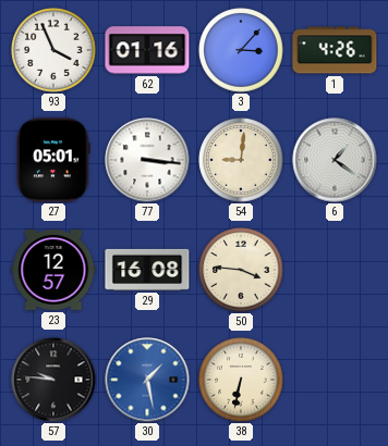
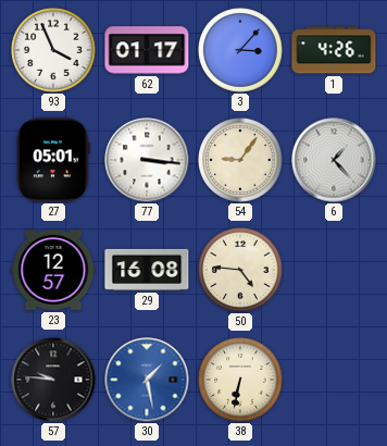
62: 01:16 -> 01:17
54: 9:01 -> 9:06
6: 1:21 -> 1:23
50: 3:46 -> 4:46
